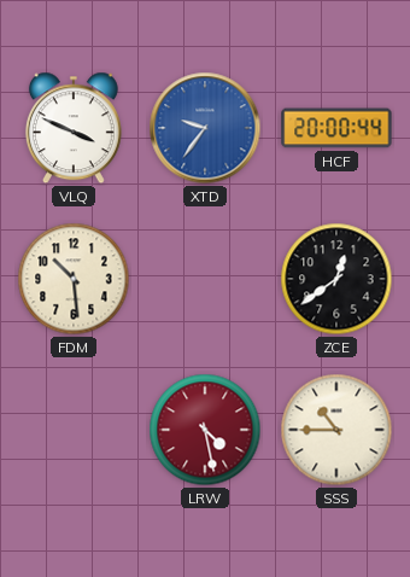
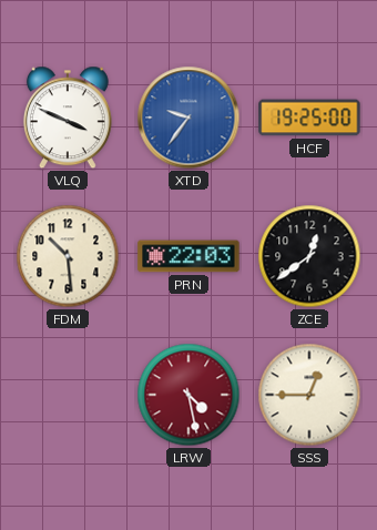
HCF: 20:00 -> 19:25
PRN: none -> 22:03
SSS: 10:45 -> 12:45
